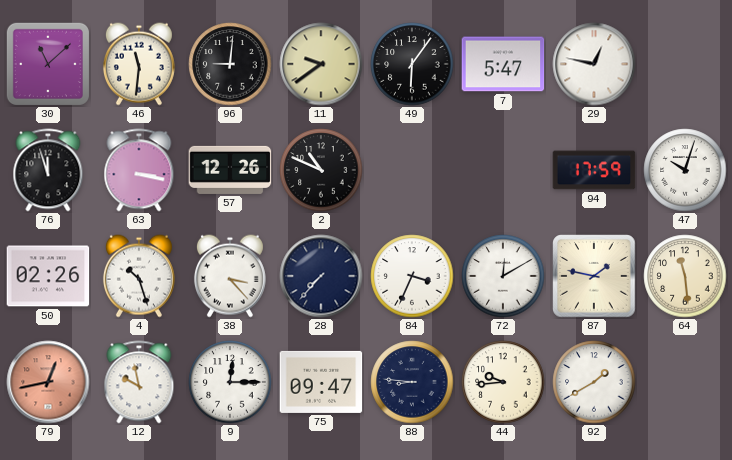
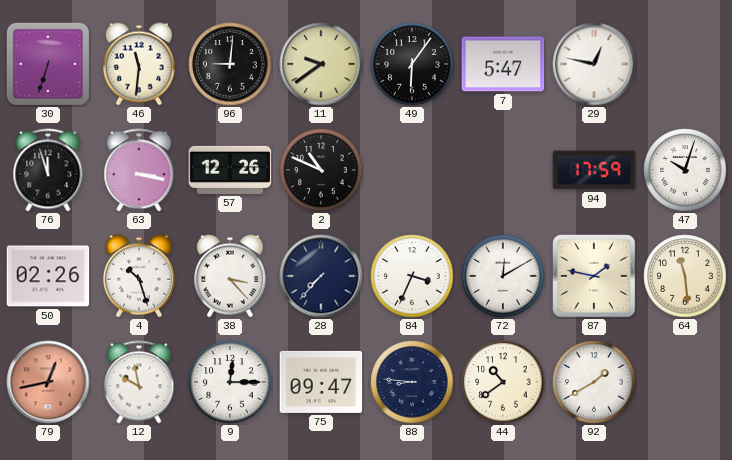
30: 11:08 -> 6:33
44: 9:44 -> 10:39
